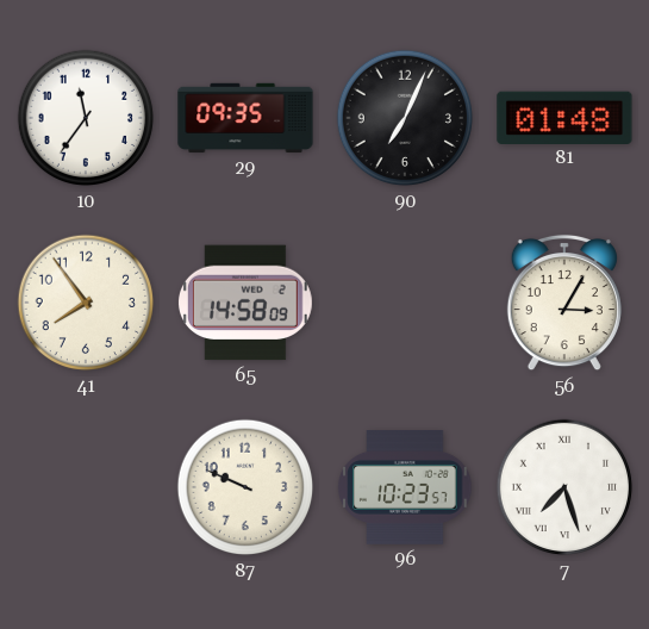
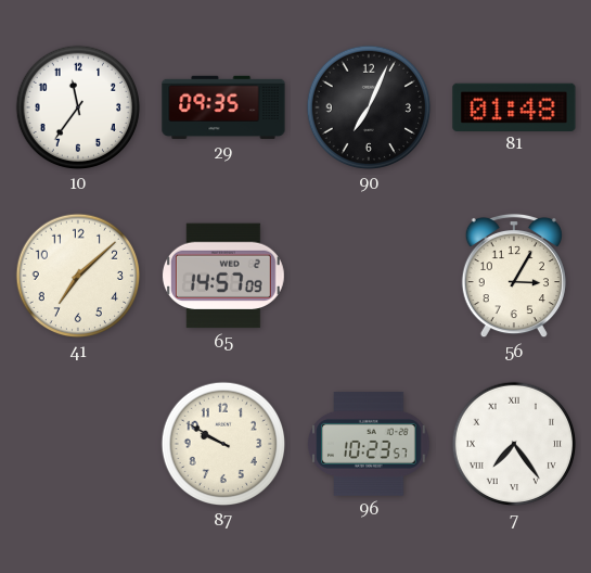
41: 7:54 -> 7:08
65: 14:58 -> 14:57
87: 9:49 -> 9:50
7: 7:27 -> 7:24
